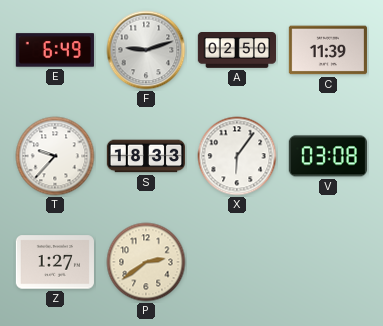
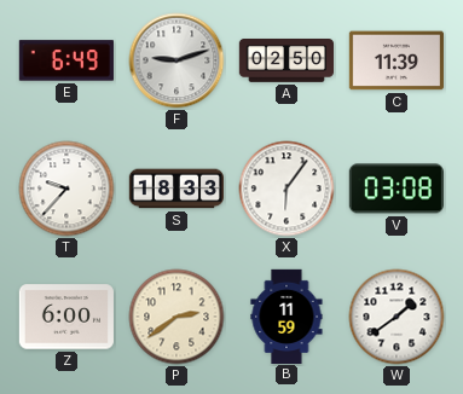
Z: 1:27 -> 6:00
B: none -> 11:59
W: none -> 1:39
